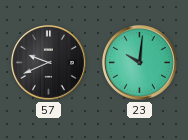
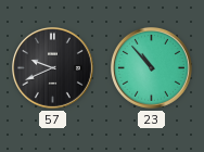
23: 10:01 -> 10:53
